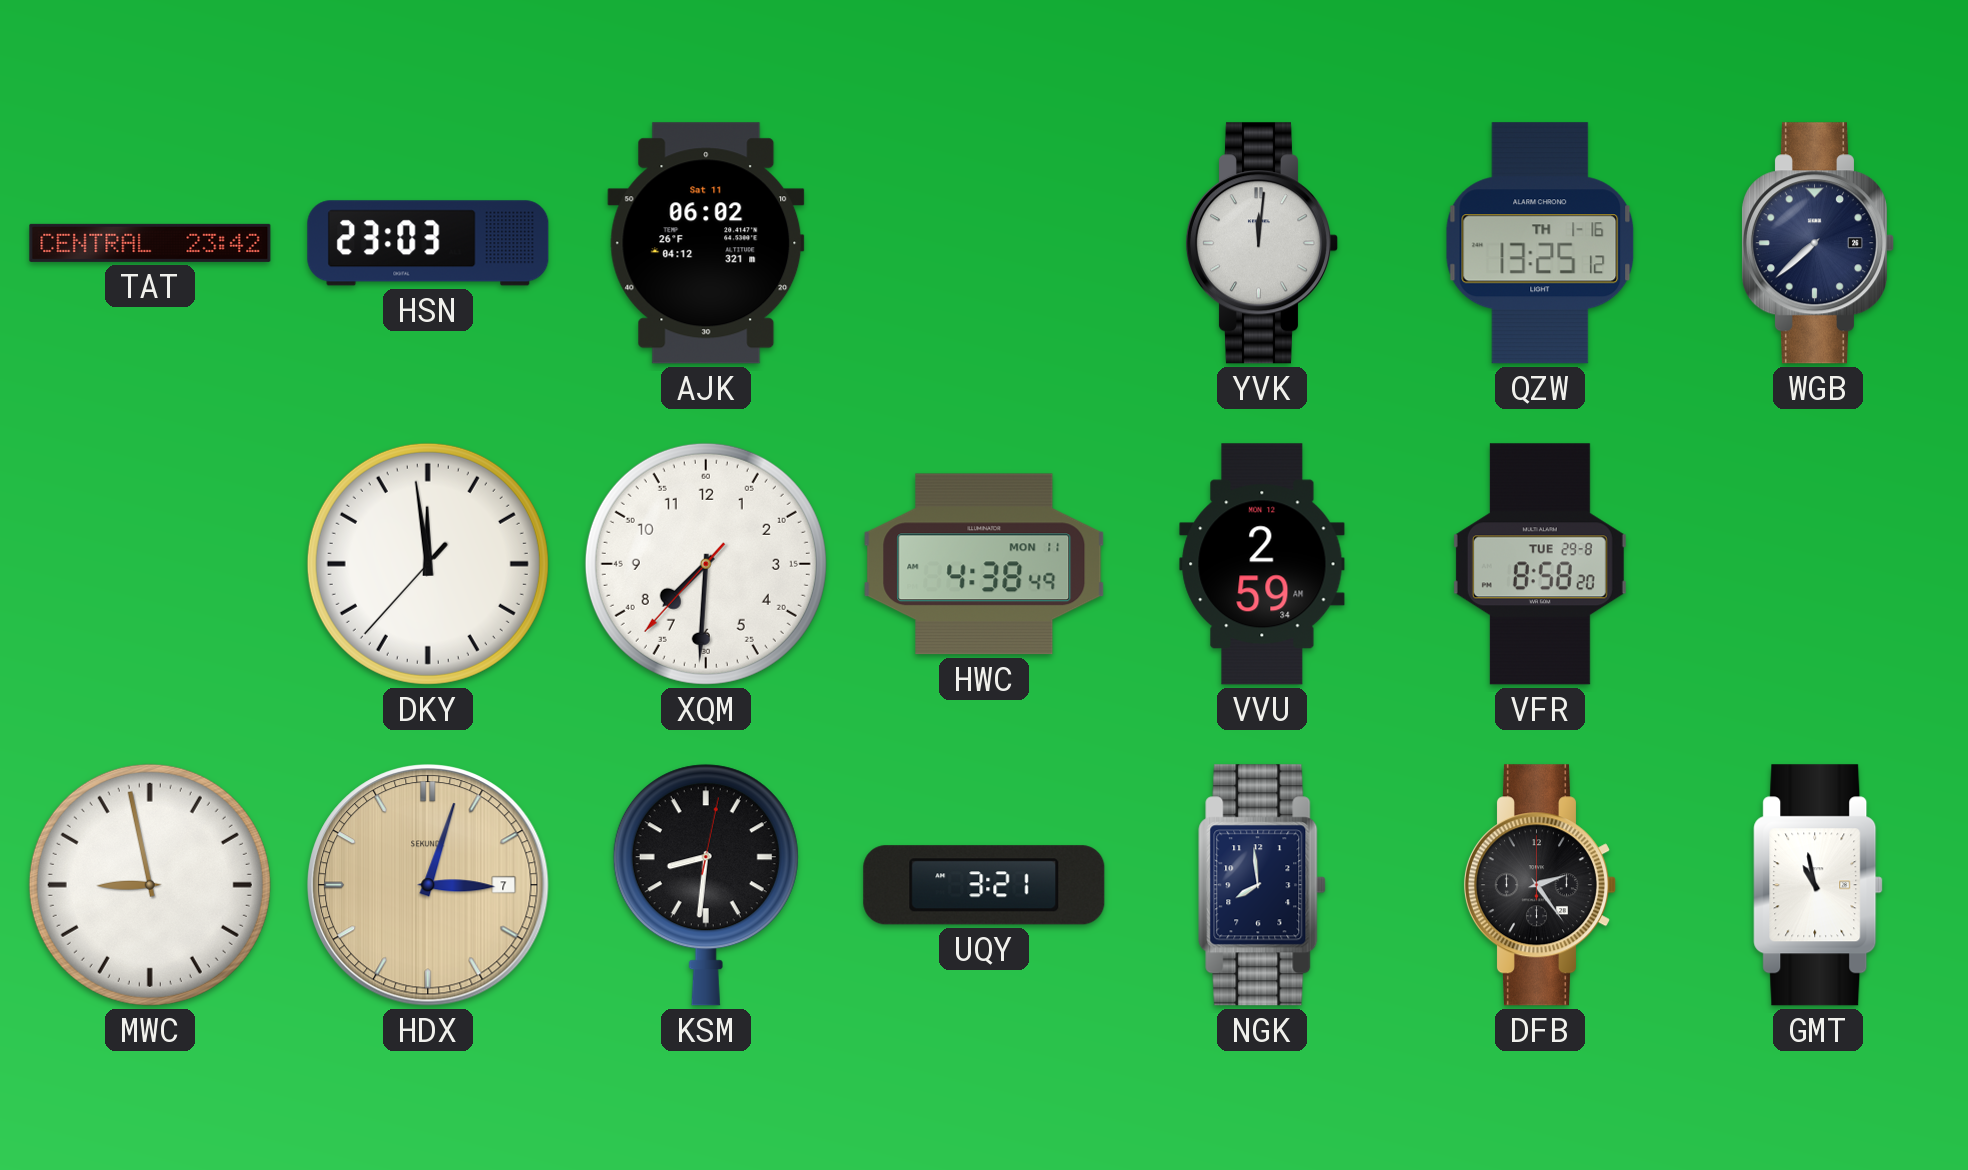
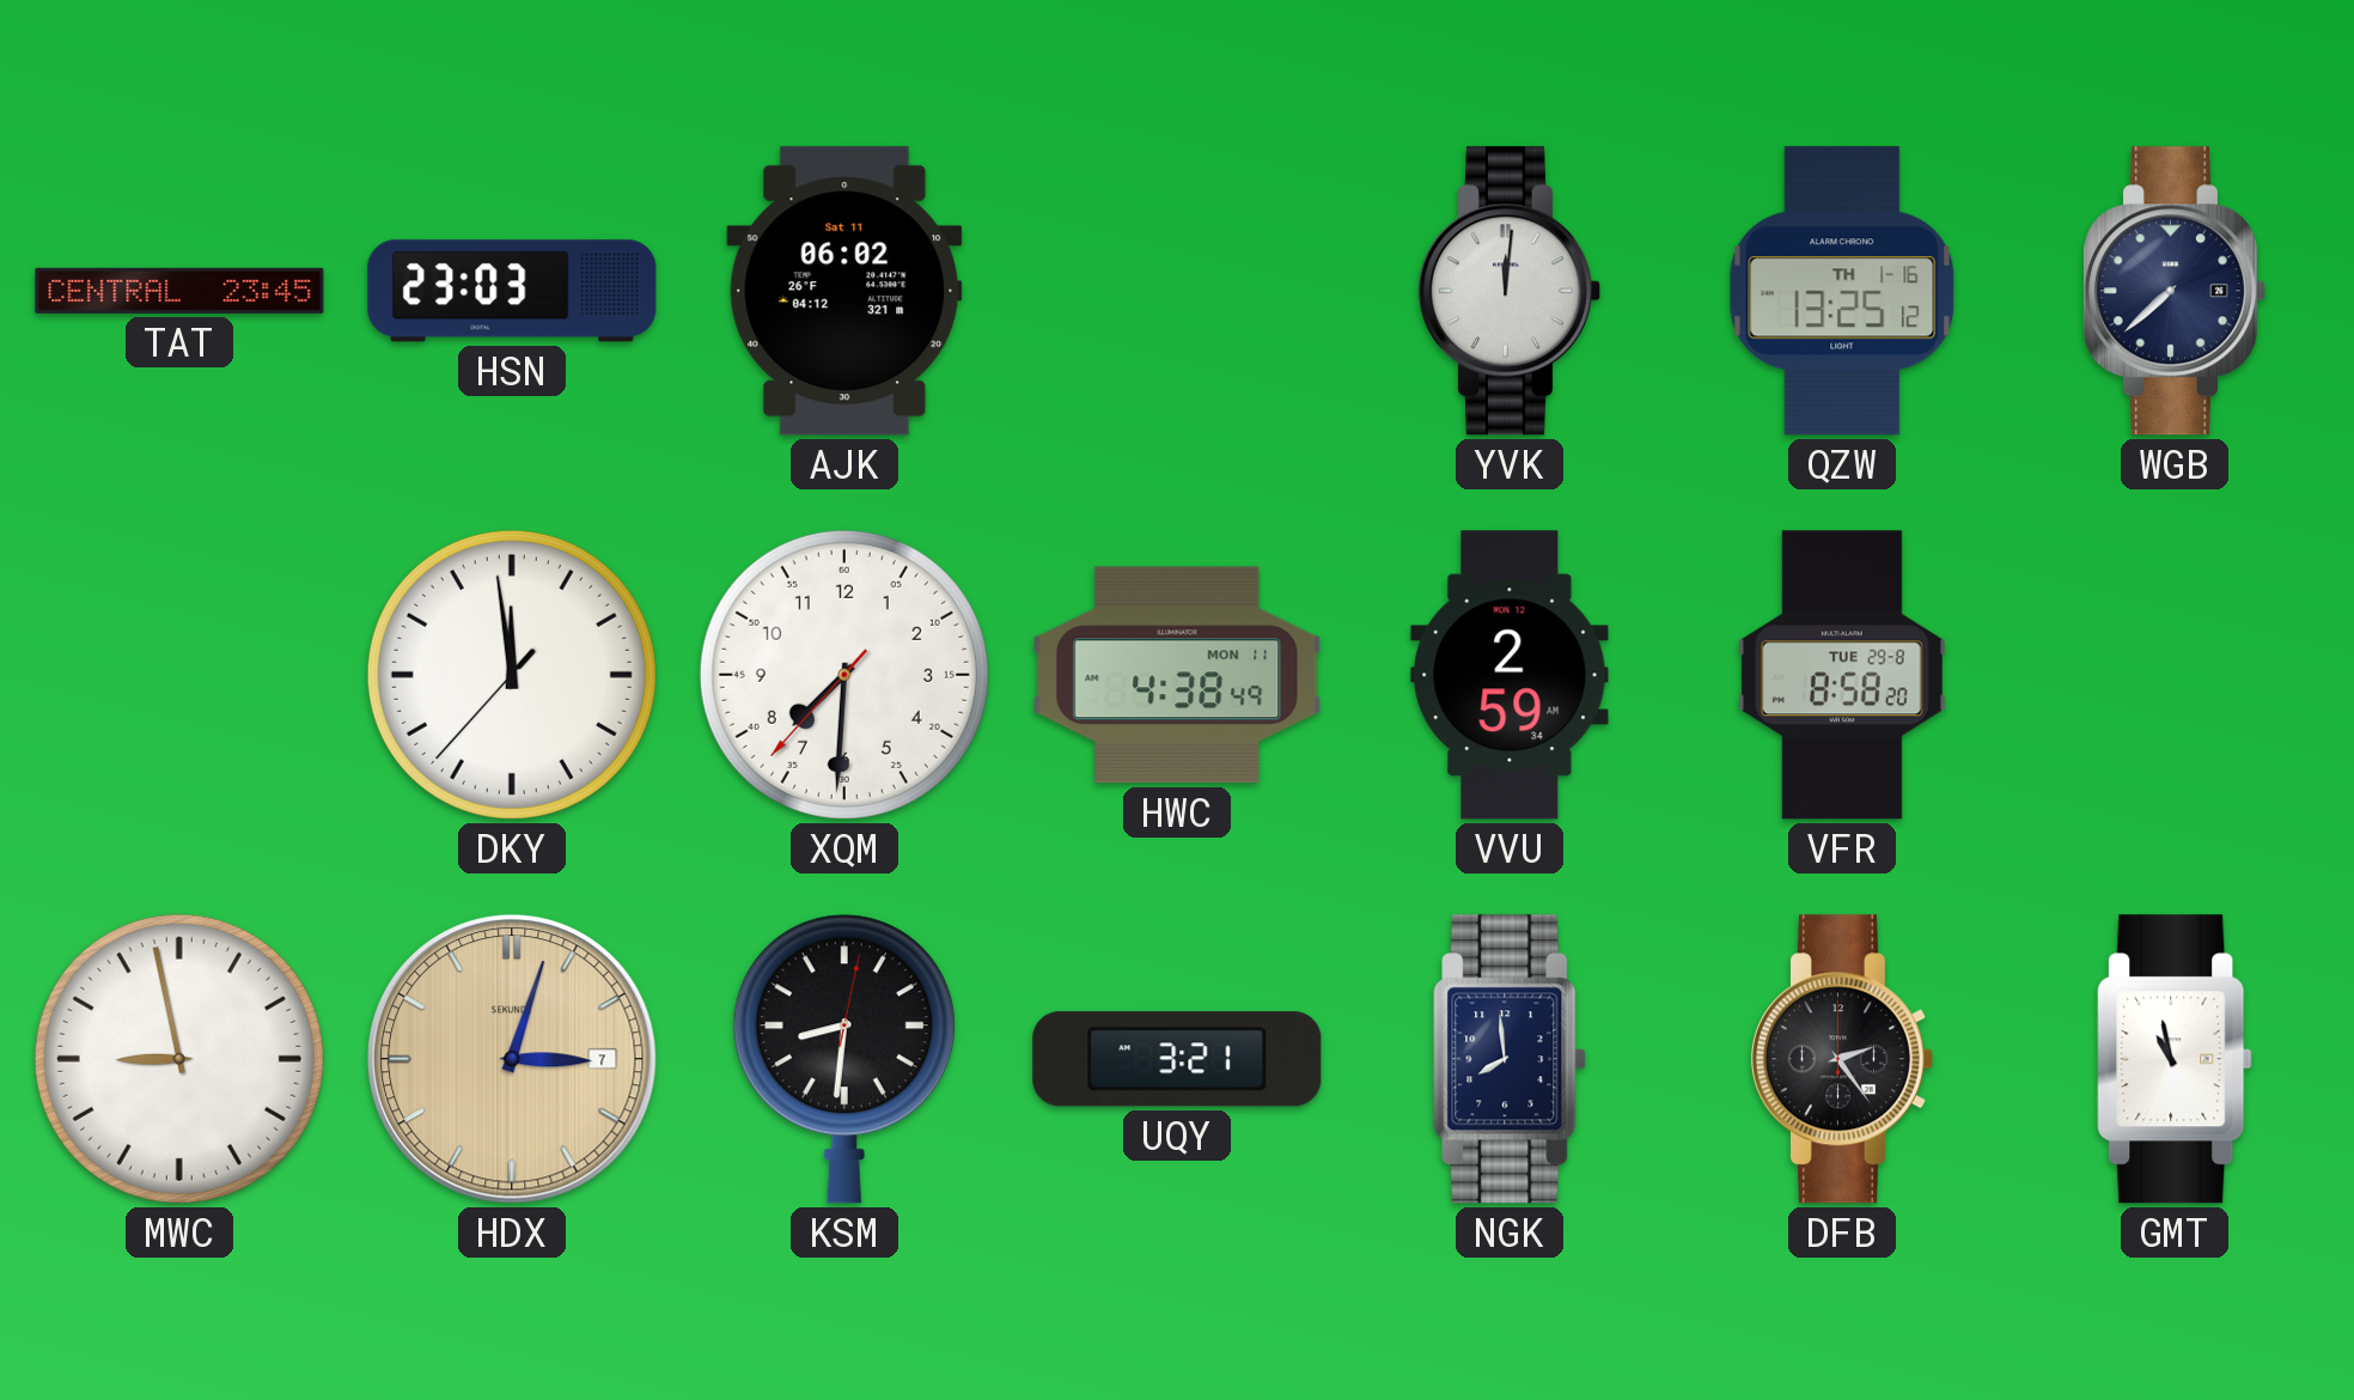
TAT: 23:42 -> 23:45
